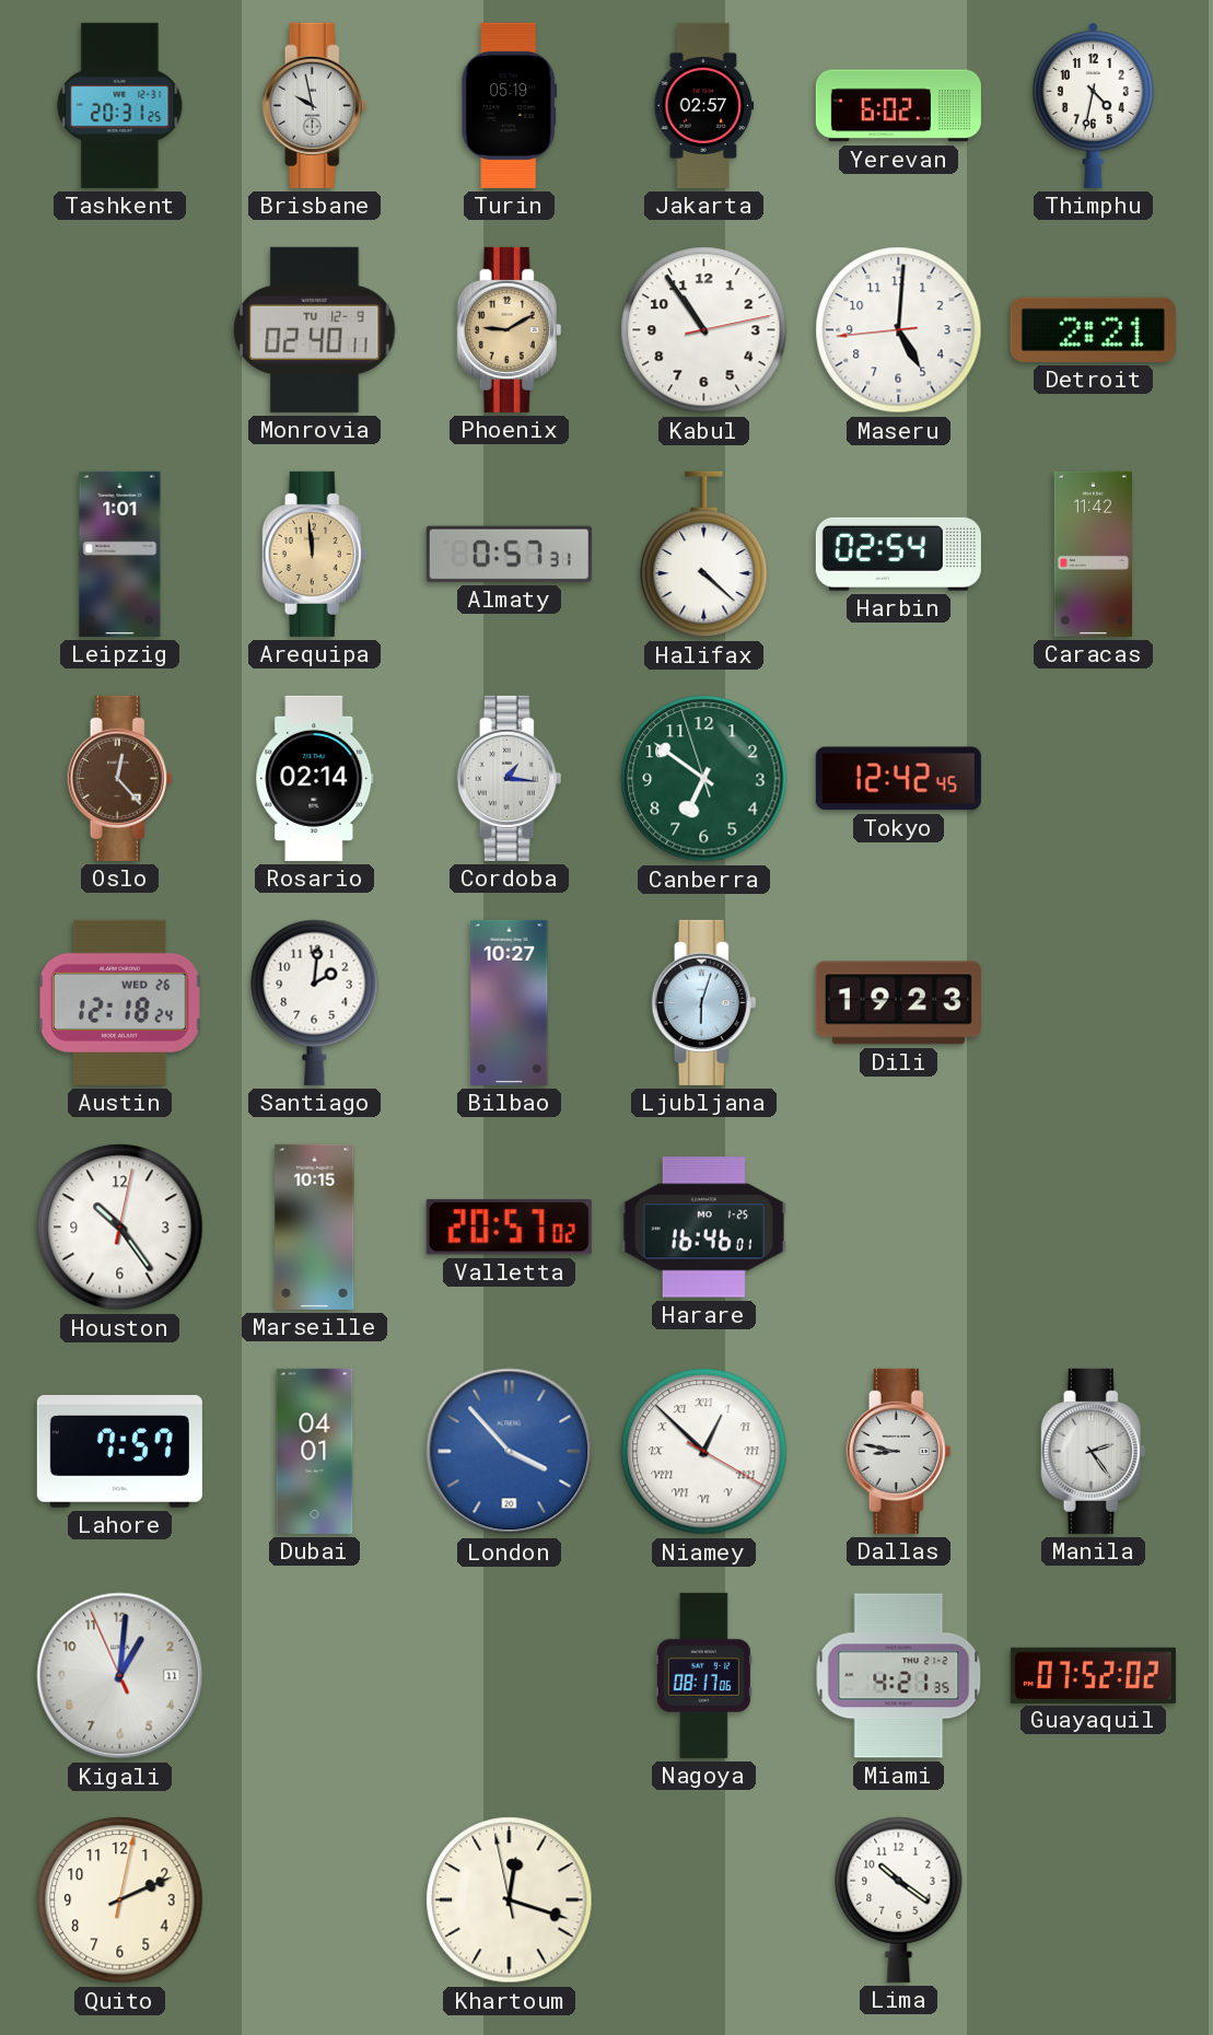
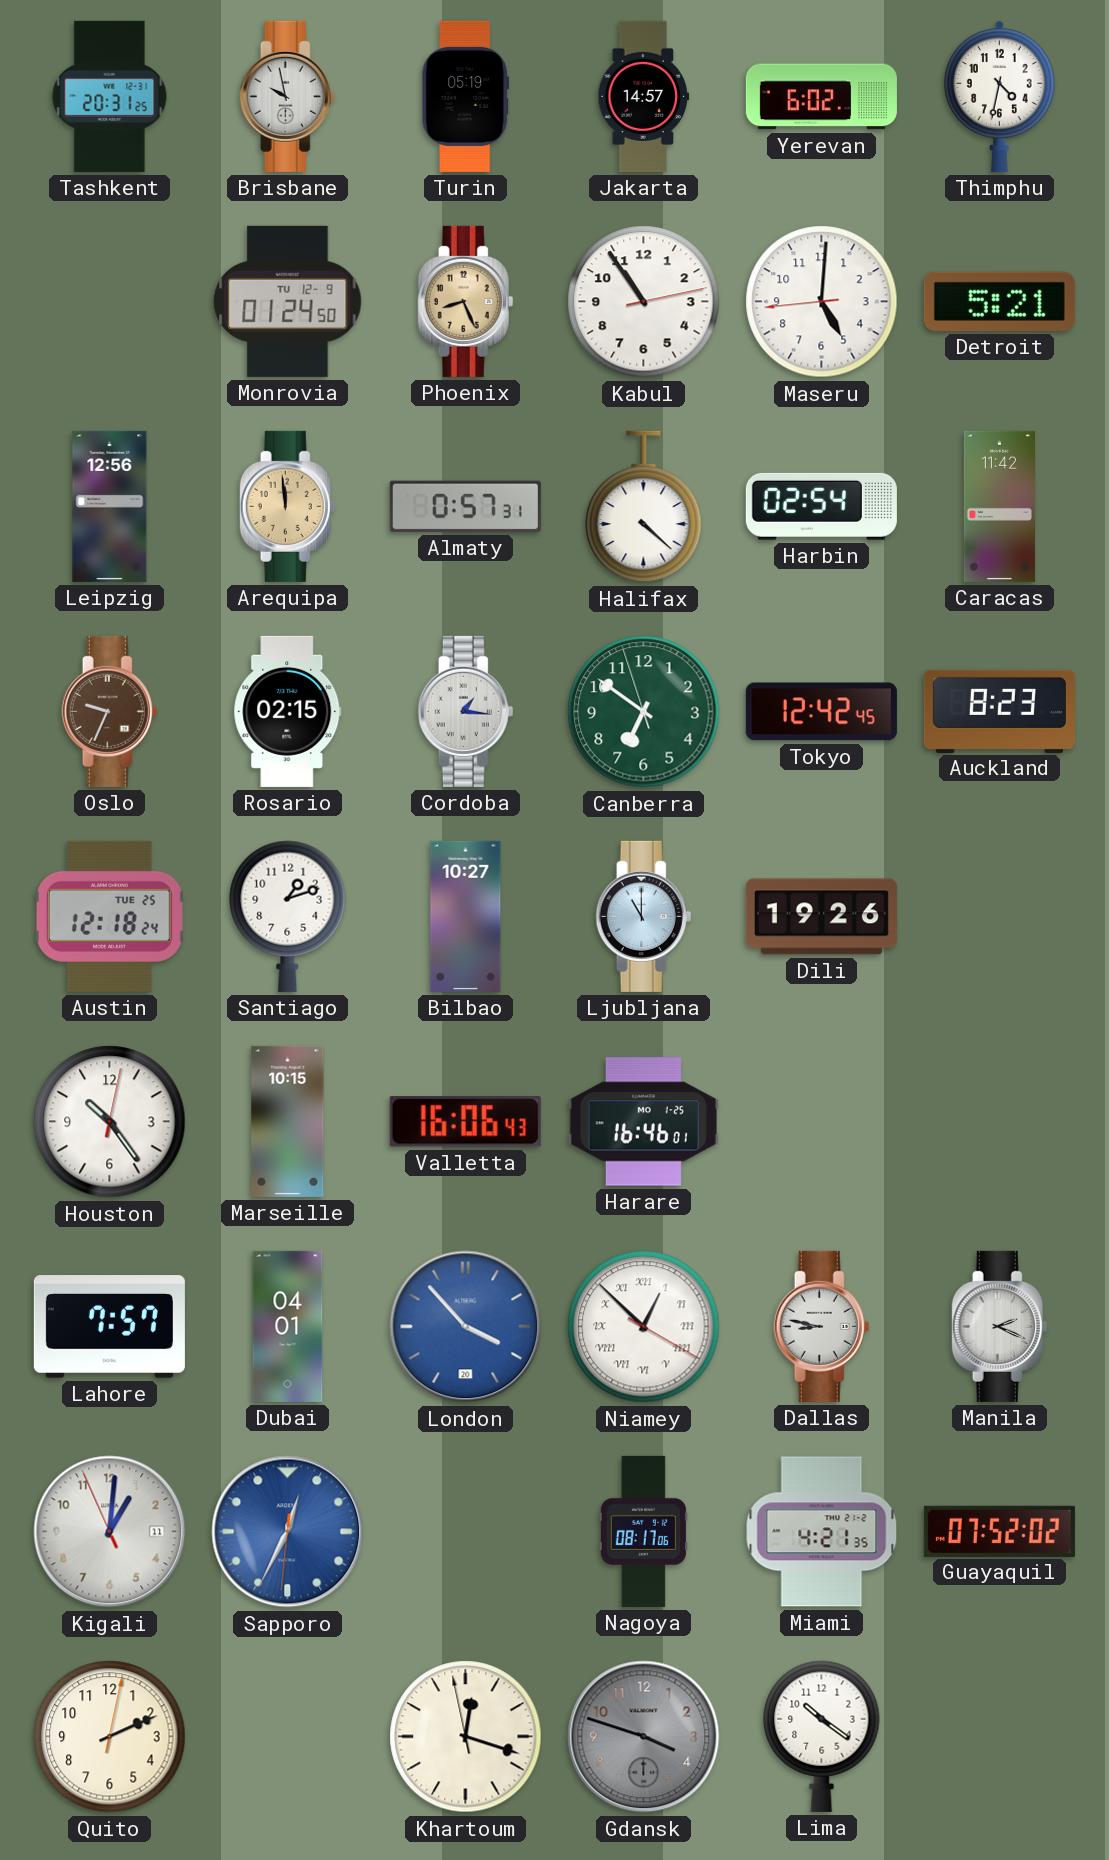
Jakarta: 02:57 -> 14:57
Monrovia: 02:40 -> 01:24
Phoenix: 9:10 -> 8:26
Detroit: 2:21 -> 5:21
Leipzig: 1:01 -> 12:56
Oslo: 12:23 -> 9:34
Rosario: 02:14 -> 02:15
Auckland: none -> 8:23
Austin date: WED 26 -> TUE 25
Santiago: 2:01 -> 1:12
Ljubljana: 6:03 -> 11:00
Dili: 19:23 -> 19:26
Valletta: 20:57 -> 16:06
Manila: 2:24 -> 2:19
Sapporo: none -> 12:34
Gdansk: none -> 3:48
